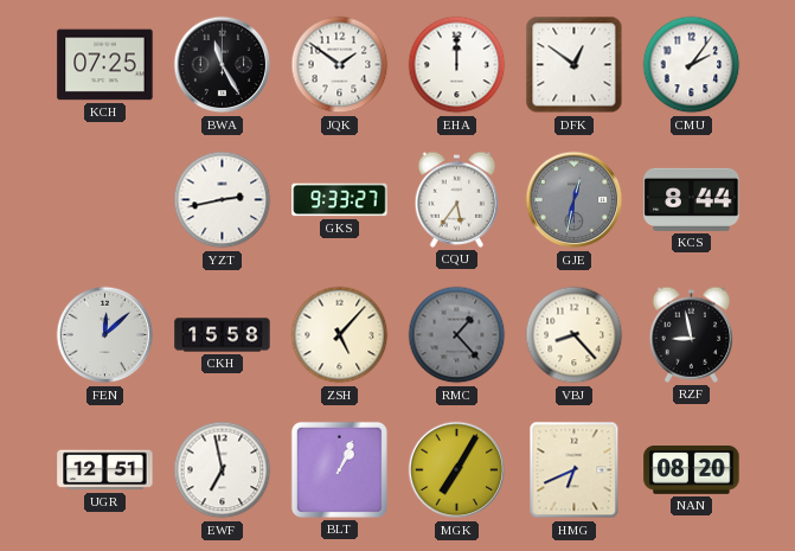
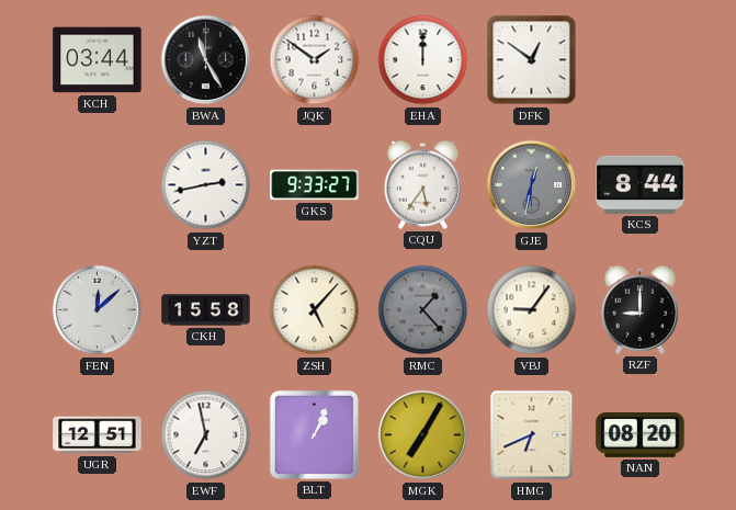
KCH: 07:25 -> 03:44
CMU: 2:06 -> none
VBJ: 8:23 -> 9:06
RZF: 8:58 -> 9:00
